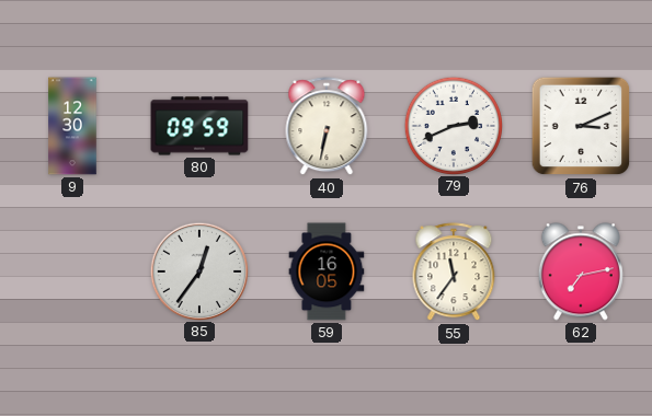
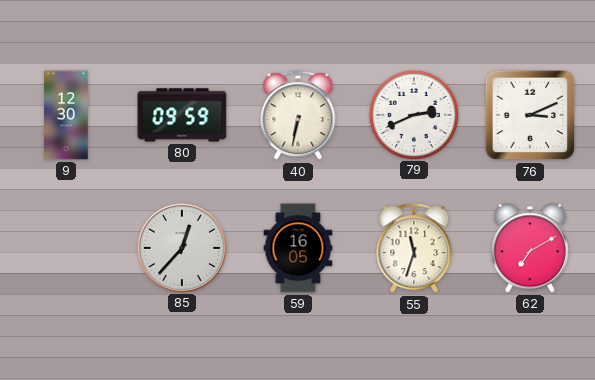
85: 12:36 -> 12:37
55: 11:36 -> 11:33
62: 7:13 -> 7:10
